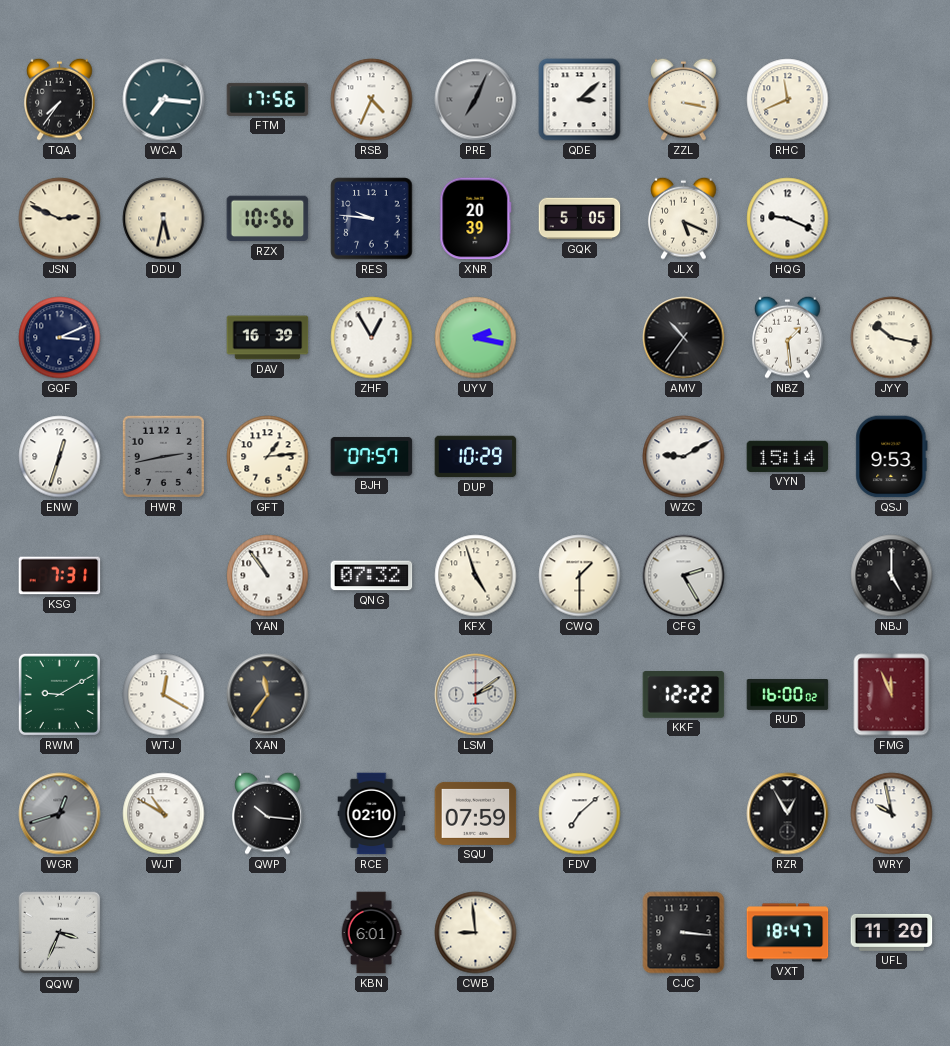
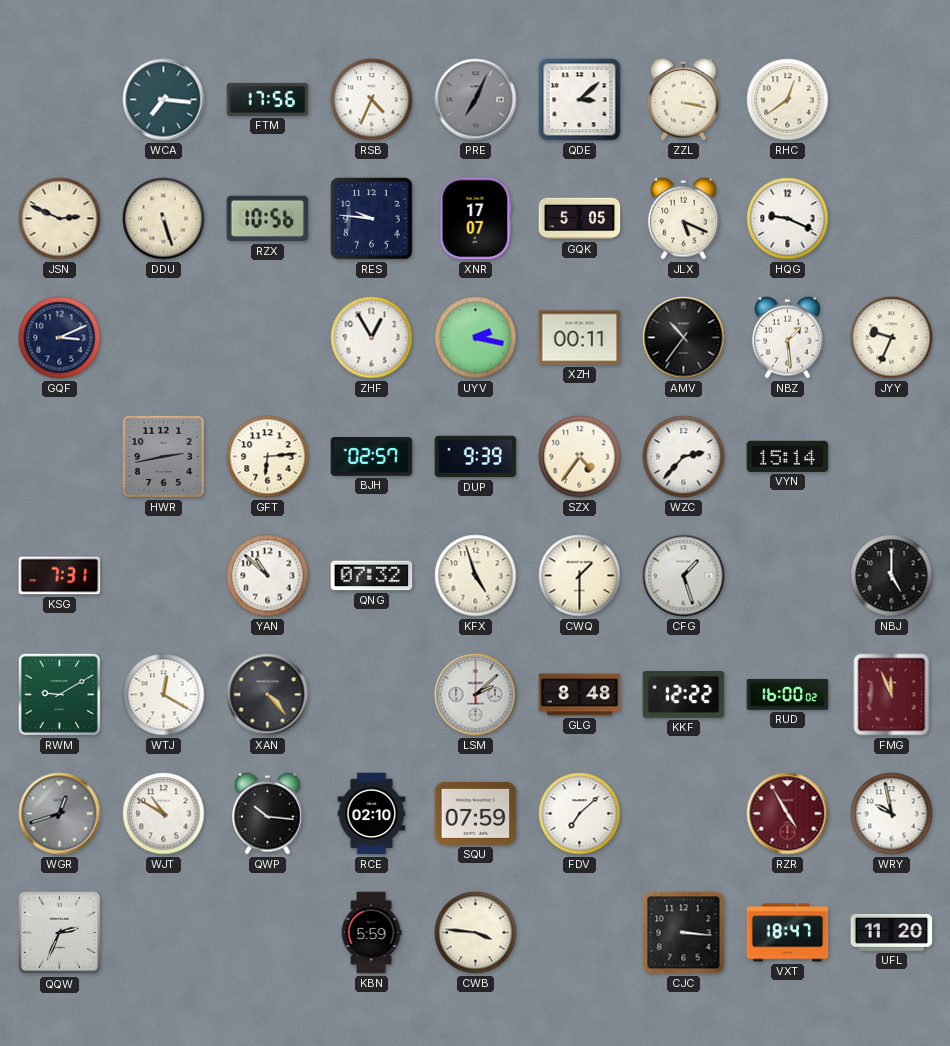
TQA: 7:36 -> none
RHC: 11:41 -> 12:39
DDU: 5:32 -> 5:27
XNR: 20:39 -> 17:07
DAV: 16:39 -> none
XZH: none -> 00:11
JYY: 10:17 -> 9:34
ENW: 12:33 -> none
GFT: 1:14 -> 6:14
BJH: 07:57 -> 02:57
DUP: 10:29 -> 9:39
SZX: none -> 4:36
WZC: 9:10 -> 2:37
QSJ: 9:53 -> none
YAN: 10:54 -> 10:52
CFG: 2:25 -> 1:27
XAN: 11:36 -> 4:23
LSM: 2:09 -> 2:08
GLG: none -> 8:48
RZR: 12:55 -> 4:55
RZR dial: black -> burgundy
QQW: 3:34 -> 2:34
KBN: 6:01 -> 5:59
CWB: 8:59 -> 3:46
